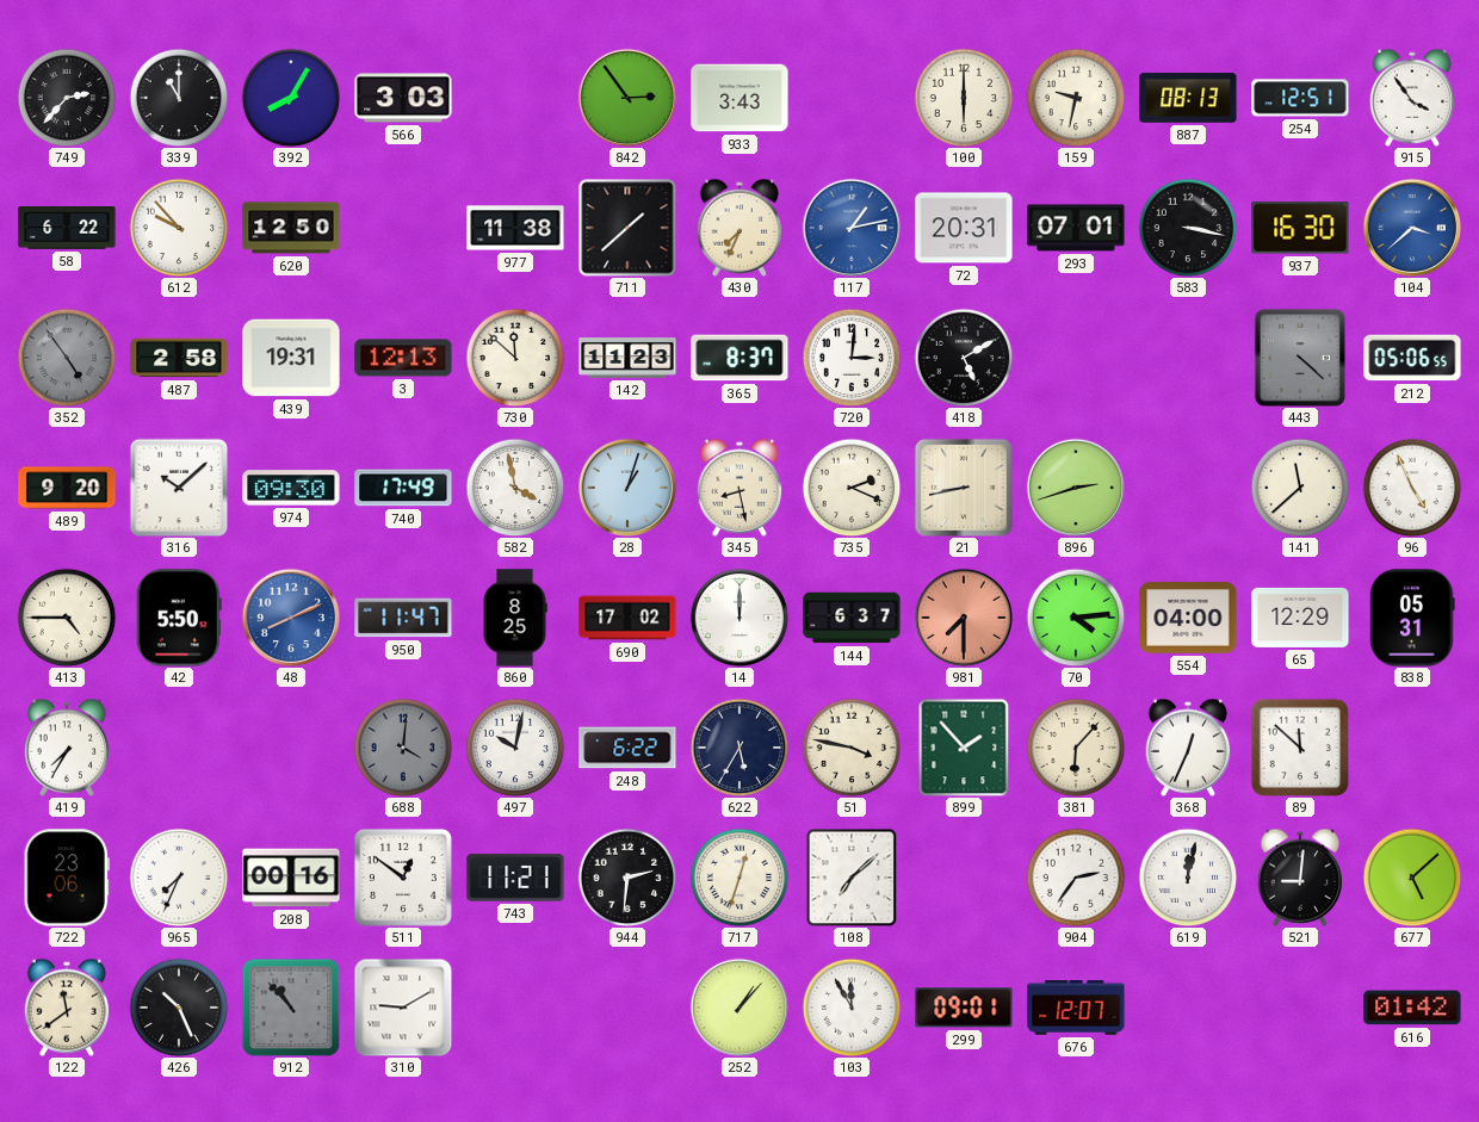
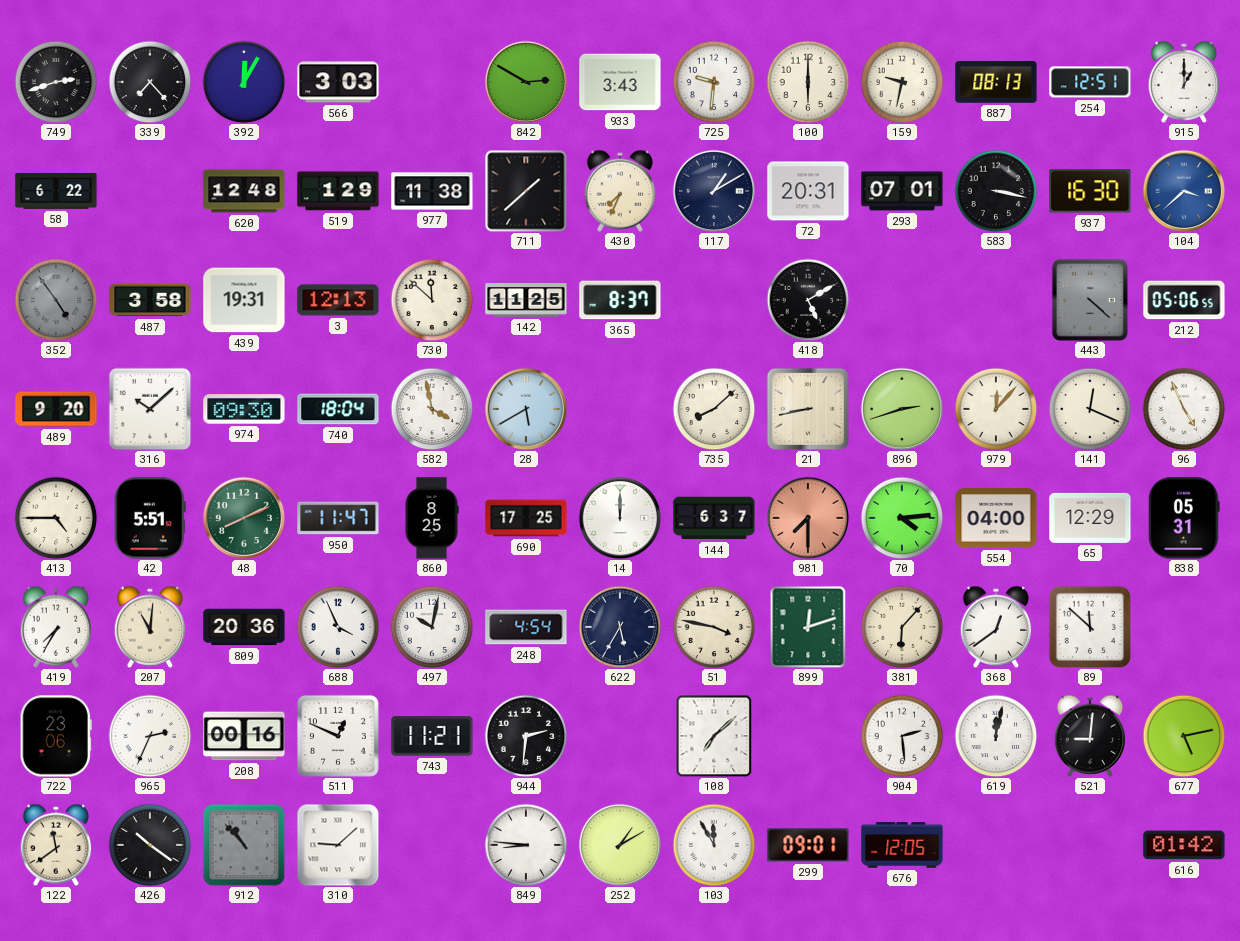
749: 2:37 -> 2:42
339: 11:00 -> 7:23
392: 8:05 -> 12:05
842: 2:54 -> 2:50
725: none -> 9:31
915: 3:54 -> 1:00
612: 9:53 -> none
620: 12:50 -> 12:48
519: none -> 1:29
117: 1:13 -> 1:10
117 dial: blue -> navy
487: 2:58 -> 3:58
142: 11:23 -> 11:25
720: 3:01 -> none
740: 17:49 -> 18:04
28: 1:03 -> 5:40
345: 8:28 -> none
735: 2:19 -> 8:08
979: none -> 12:07
141: 11:38 -> 12:19
42: 5:50 -> 5:51
48 dial: blue -> green
690: 17:02 -> 17:25
207: none -> 11:01
809: none -> 20:36
688: 4:01 -> 3:56
688 dial: grey -> white
248: 6:22 -> 4:54
899: 1:53 -> 12:12
368: 12:34 -> 12:39
965: 7:34 -> 2:34
511: 12:51 -> 12:49
717: 12:33 -> none
904: 2:36 -> 2:29
677: 5:08 -> 5:13
426: 10:26 -> 10:21
310: 9:10 -> 9:08
849: none -> 8:46
252: 1:07 -> 1:10
676: 12:07 -> 12:05
